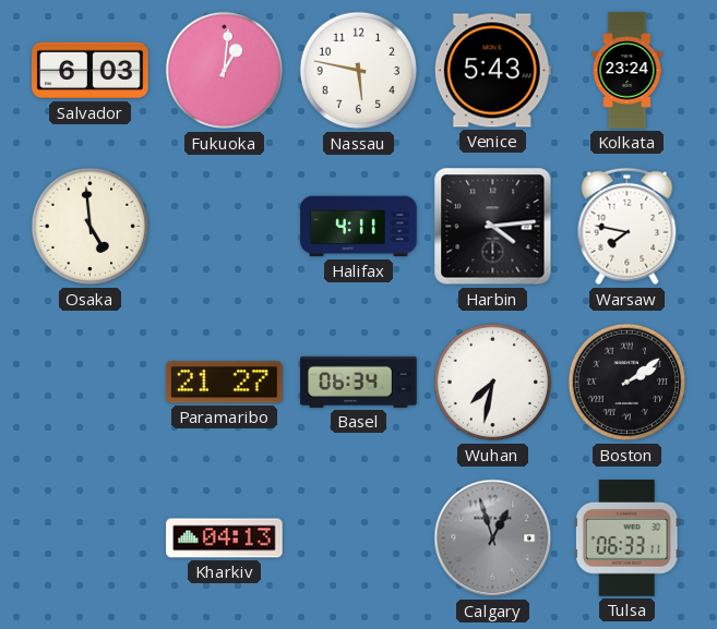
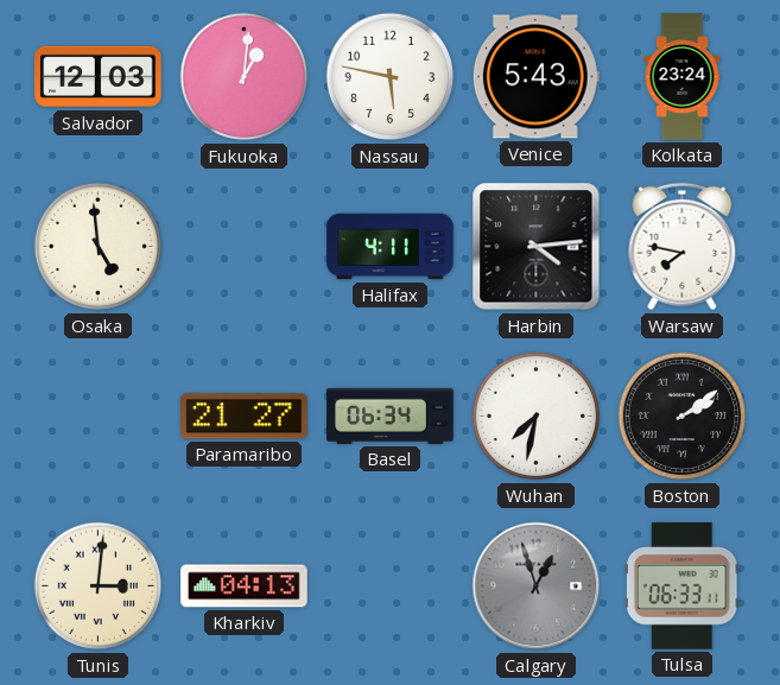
Salvador: 6:03 -> 12:03
Tunis: none -> 3:01
